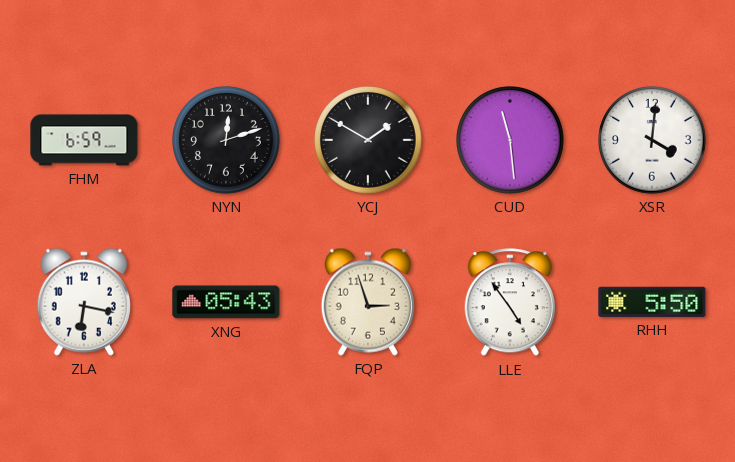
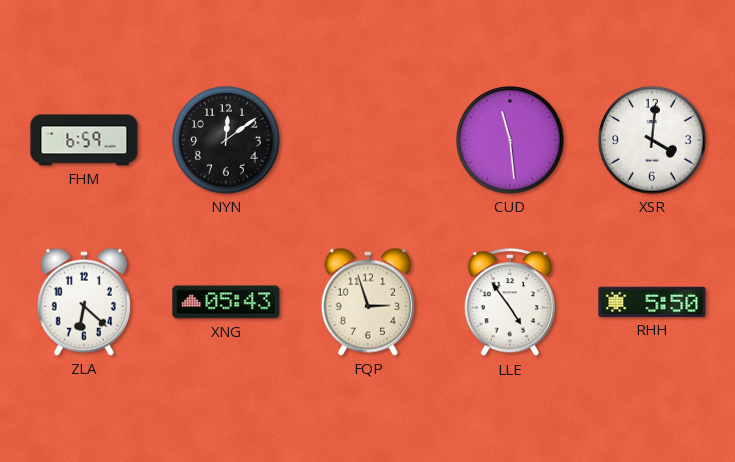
NYN: 12:12 -> 12:09
YCJ: 1:50 -> none
ZLA: 6:17 -> 6:22
